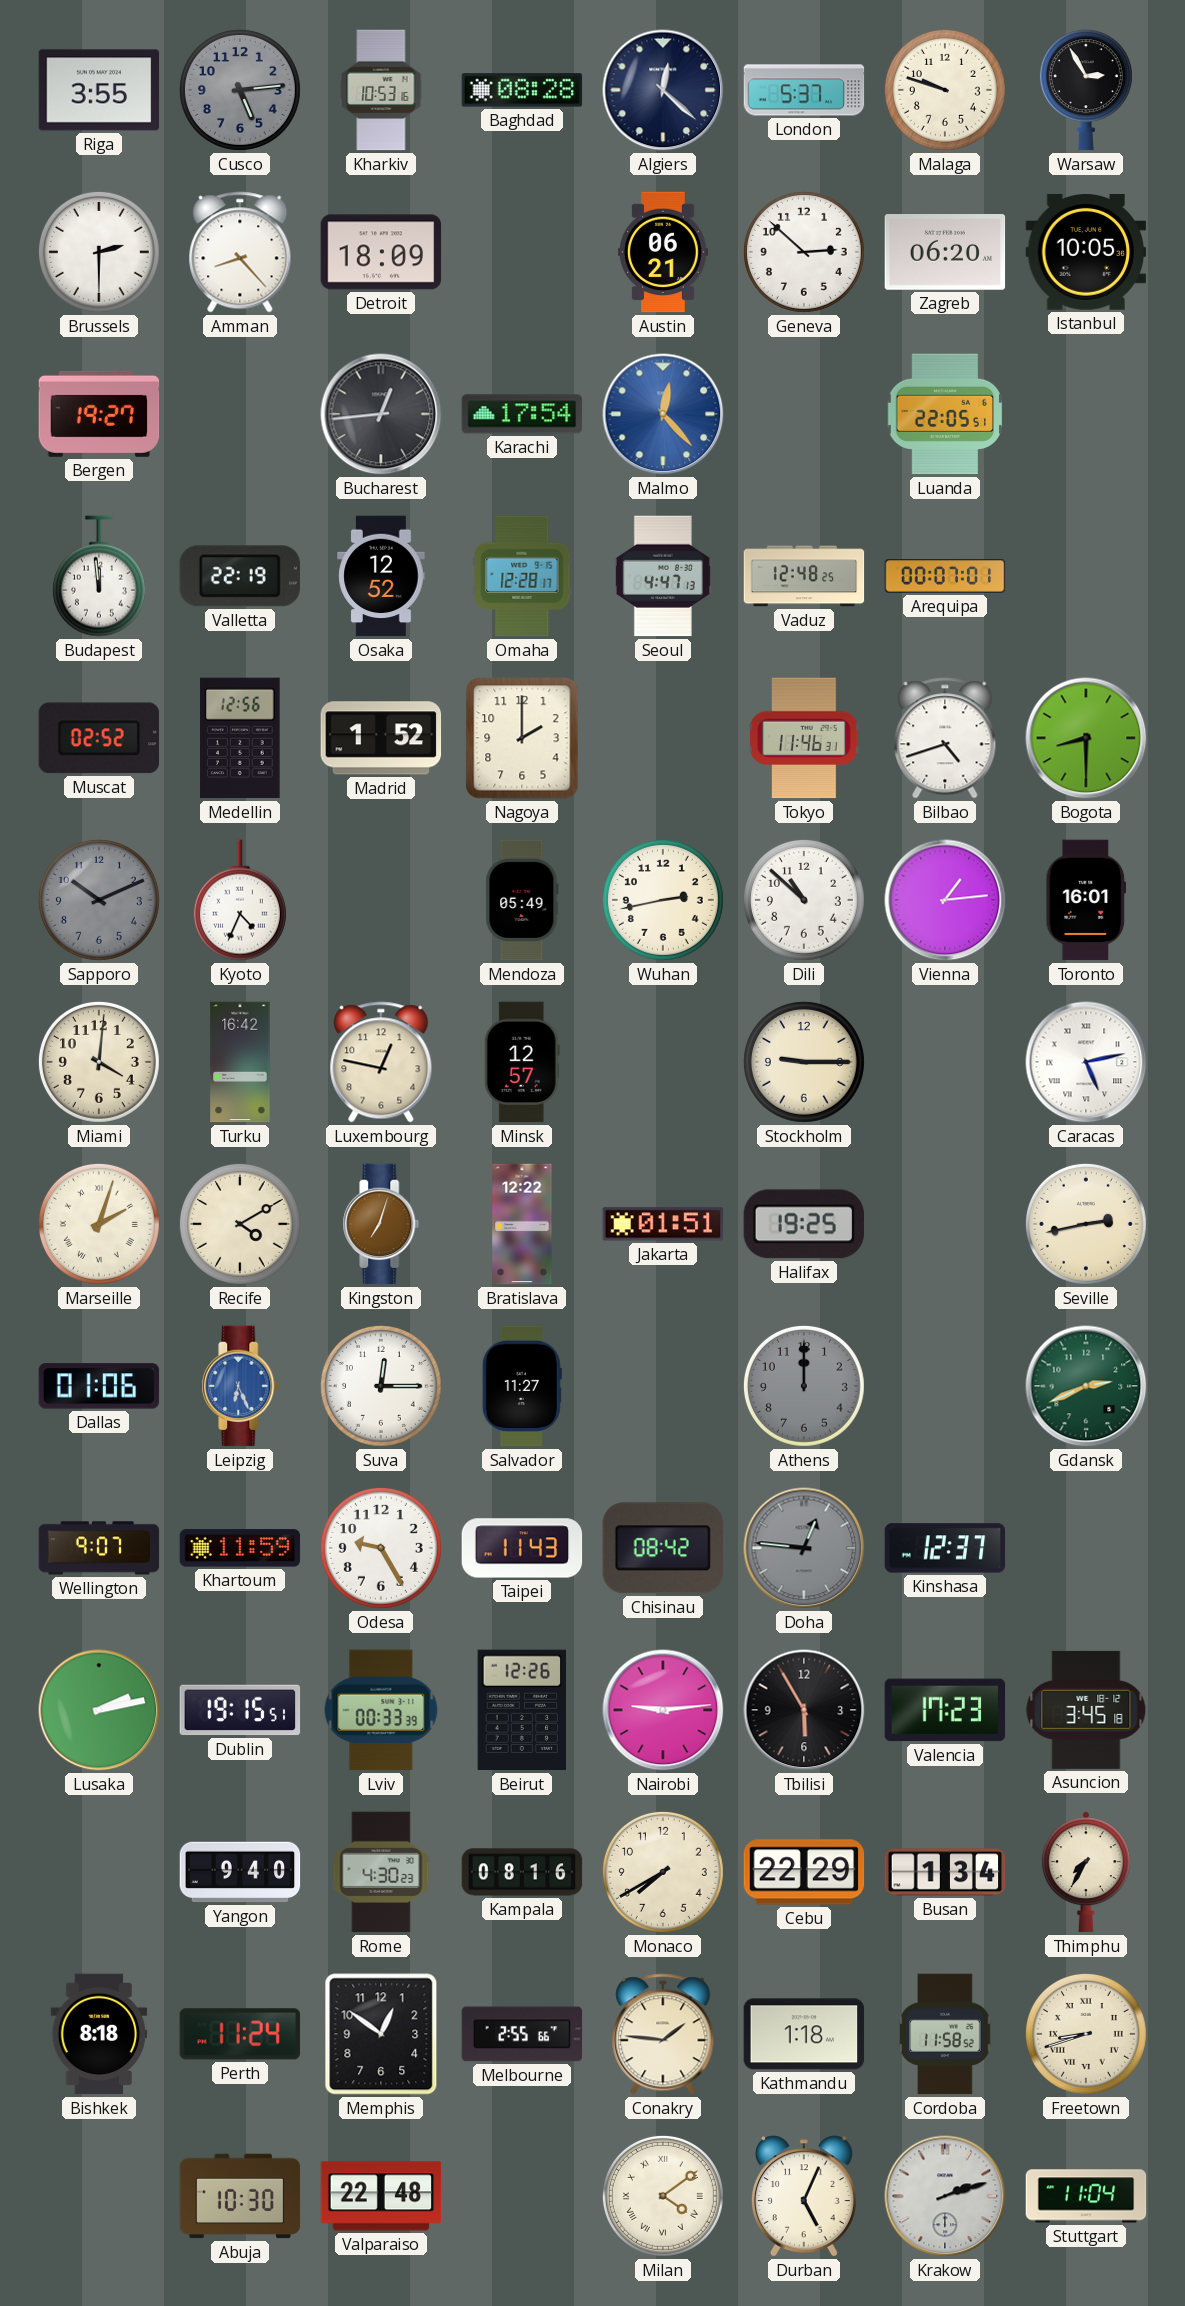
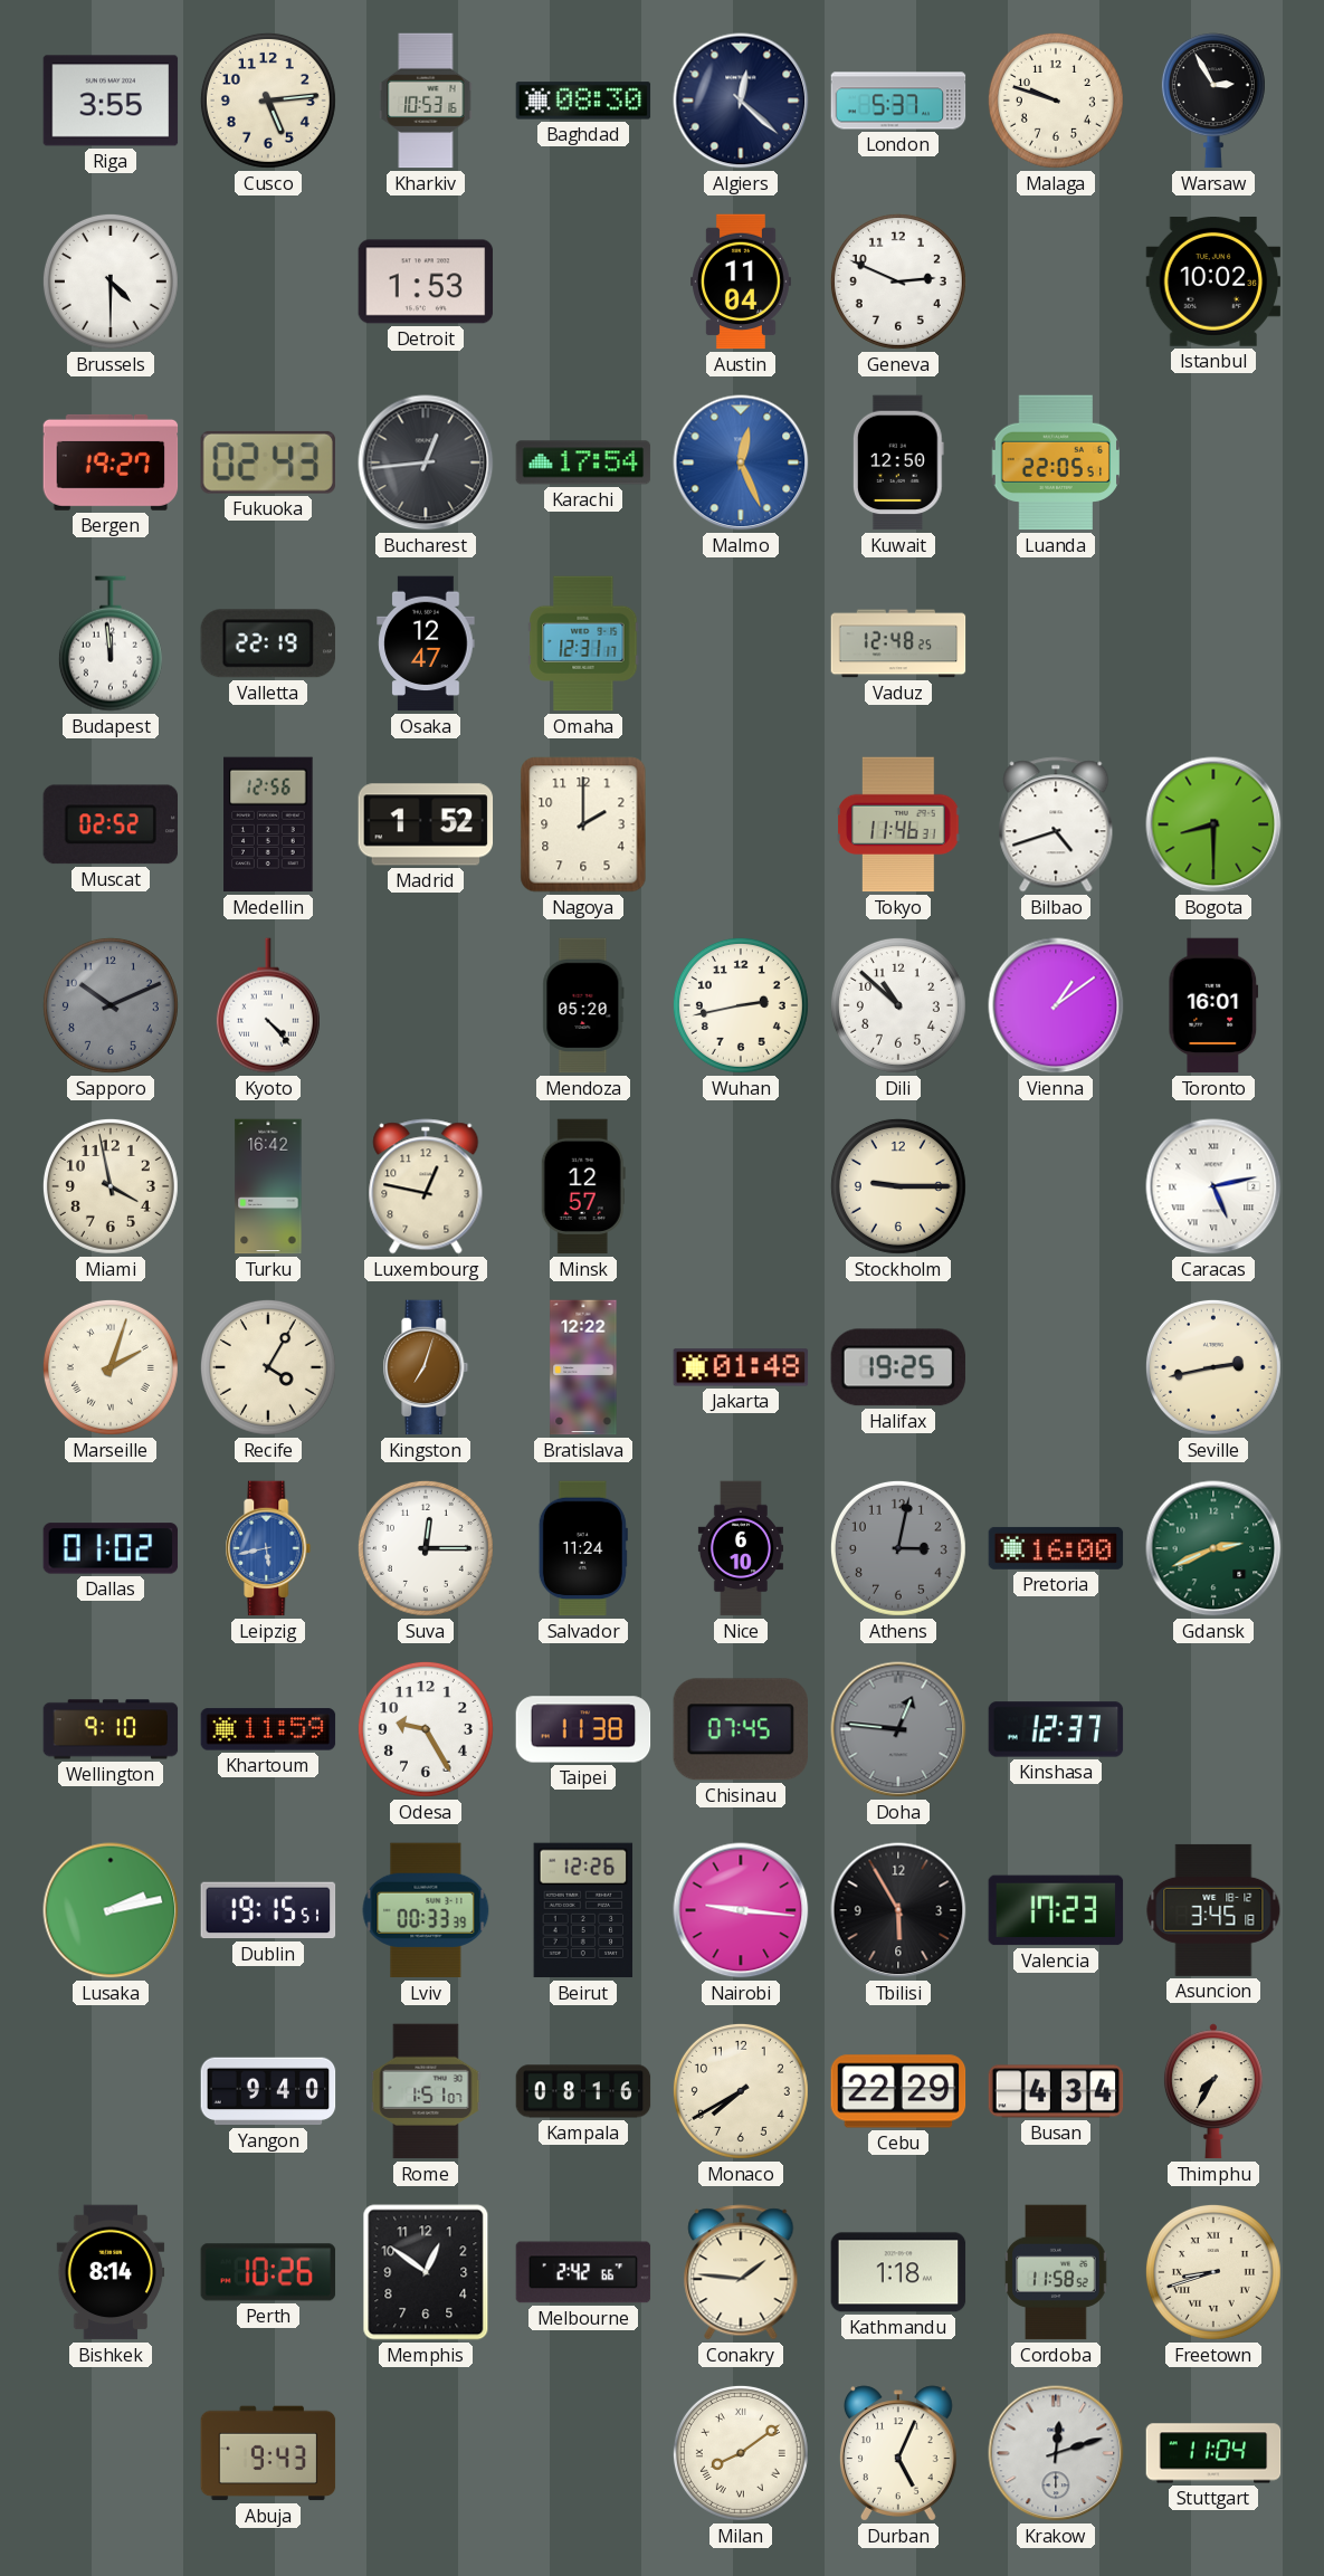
Cusco dial: grey -> cream
Baghdad: 08:28 -> 08:30
Brussels: 2:30 -> 4:30
Amman: 8:23 -> none
Detroit: 18:09 -> 1:53
Austin: 06:21 -> 11:04
Geneva: 2:52 -> 2:49
Zagreb: 06:20 -> none
Istanbul: 10:05 -> 10:02
Fukuoka: none -> 02:43
Malmo: 12:23 -> 12:26
Kuwait: none -> 12:50
Osaka: 12:52 -> 12:47
Omaha: 12:28 -> 12:31
Seoul: 4:47 -> none
Arequipa: 00:07 -> none
Kyoto: 4:34 -> 4:23
Mendoza: 05:49 -> 05:20
Vienna: 1:14 -> 1:09
Miami: 4:01 -> 3:58
Recife: 4:10 -> 4:05
Jakarta: 01:51 -> 01:48
Dallas: 01:06 -> 01:02
Leipzig: 6:26 -> 5:43
Salvador: 11:27 -> 11:24
Nice: none -> 6:10
Athens: 12:00 -> 3:02
Pretoria: none -> 16:00
Wellington: 9:07 -> 9:10
Taipei: 11:43 -> 11:38
Chisinau: 08:42 -> 07:45
Nairobi: 9:14 -> 9:16
Rome: 4:30 -> 1:51
Busan: 1:34 -> 4:34
Bishkek: 8:18 -> 8:14
Perth: 11:24 -> 10:26
Melbourne: 2:55 -> 2:42
Abuja: 10:30 -> 9:43
Valparaiso: 22:48 -> none
Milan: 4:09 -> 8:09
Krakow: 2:12 -> 12:12
